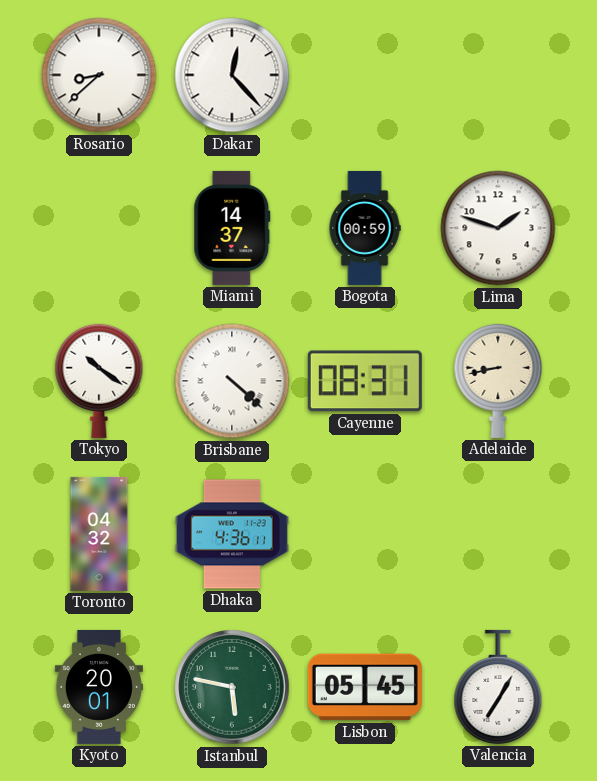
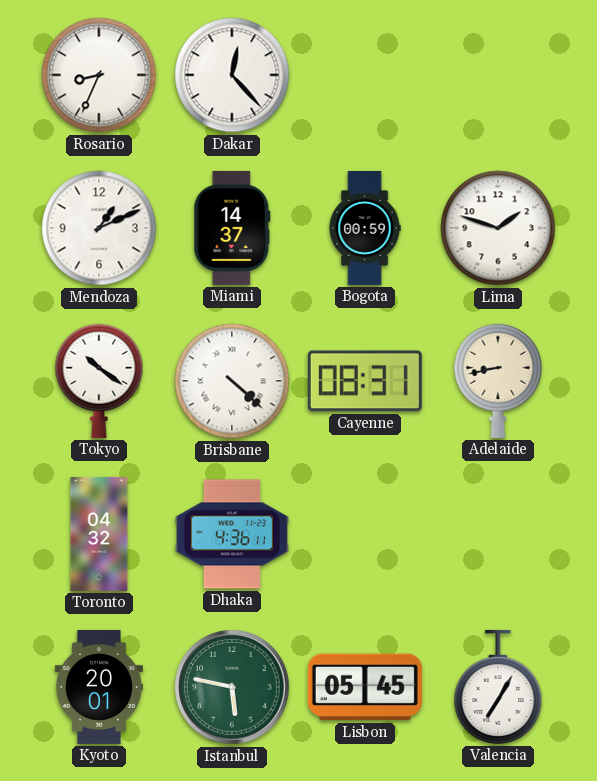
Rosario: 8:38 -> 8:34
Mendoza: none -> 1:11
